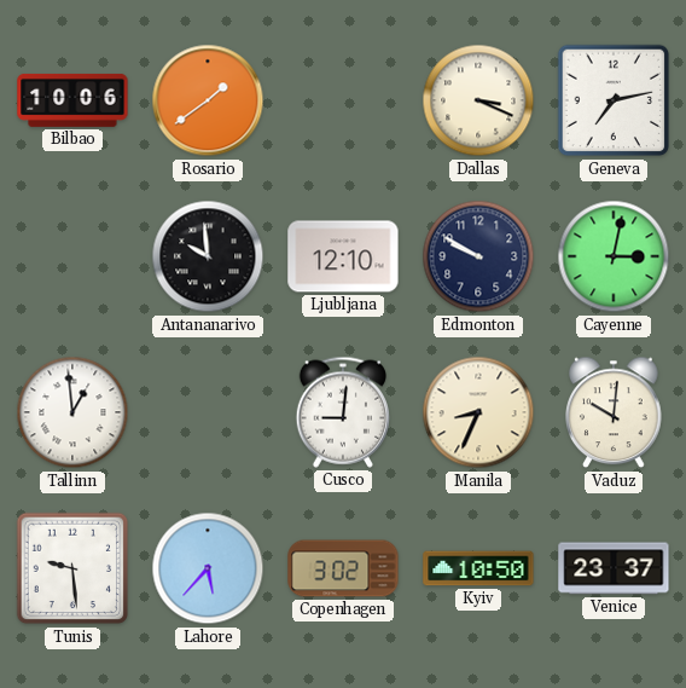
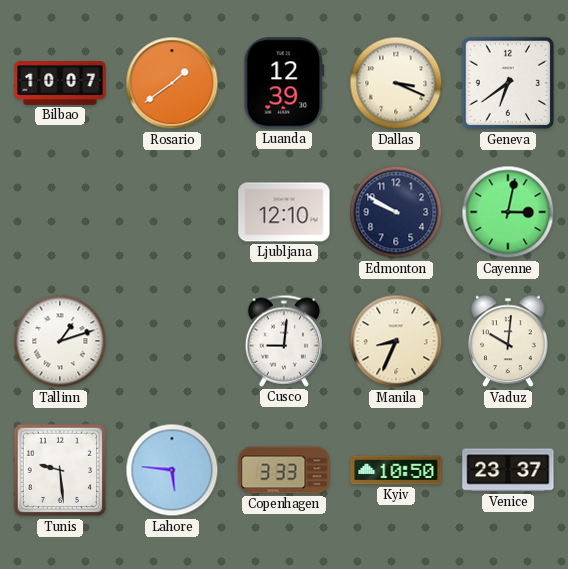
Bilbao: 10:06 -> 10:07
Luanda: none -> 12:39
Geneva: 7:13 -> 6:39
Antananarivo: 9:59 -> none
Tallinn: 12:59 -> 1:12
Lahore: 5:37 -> 5:46
Copenhagen: 3:02 -> 3:33
